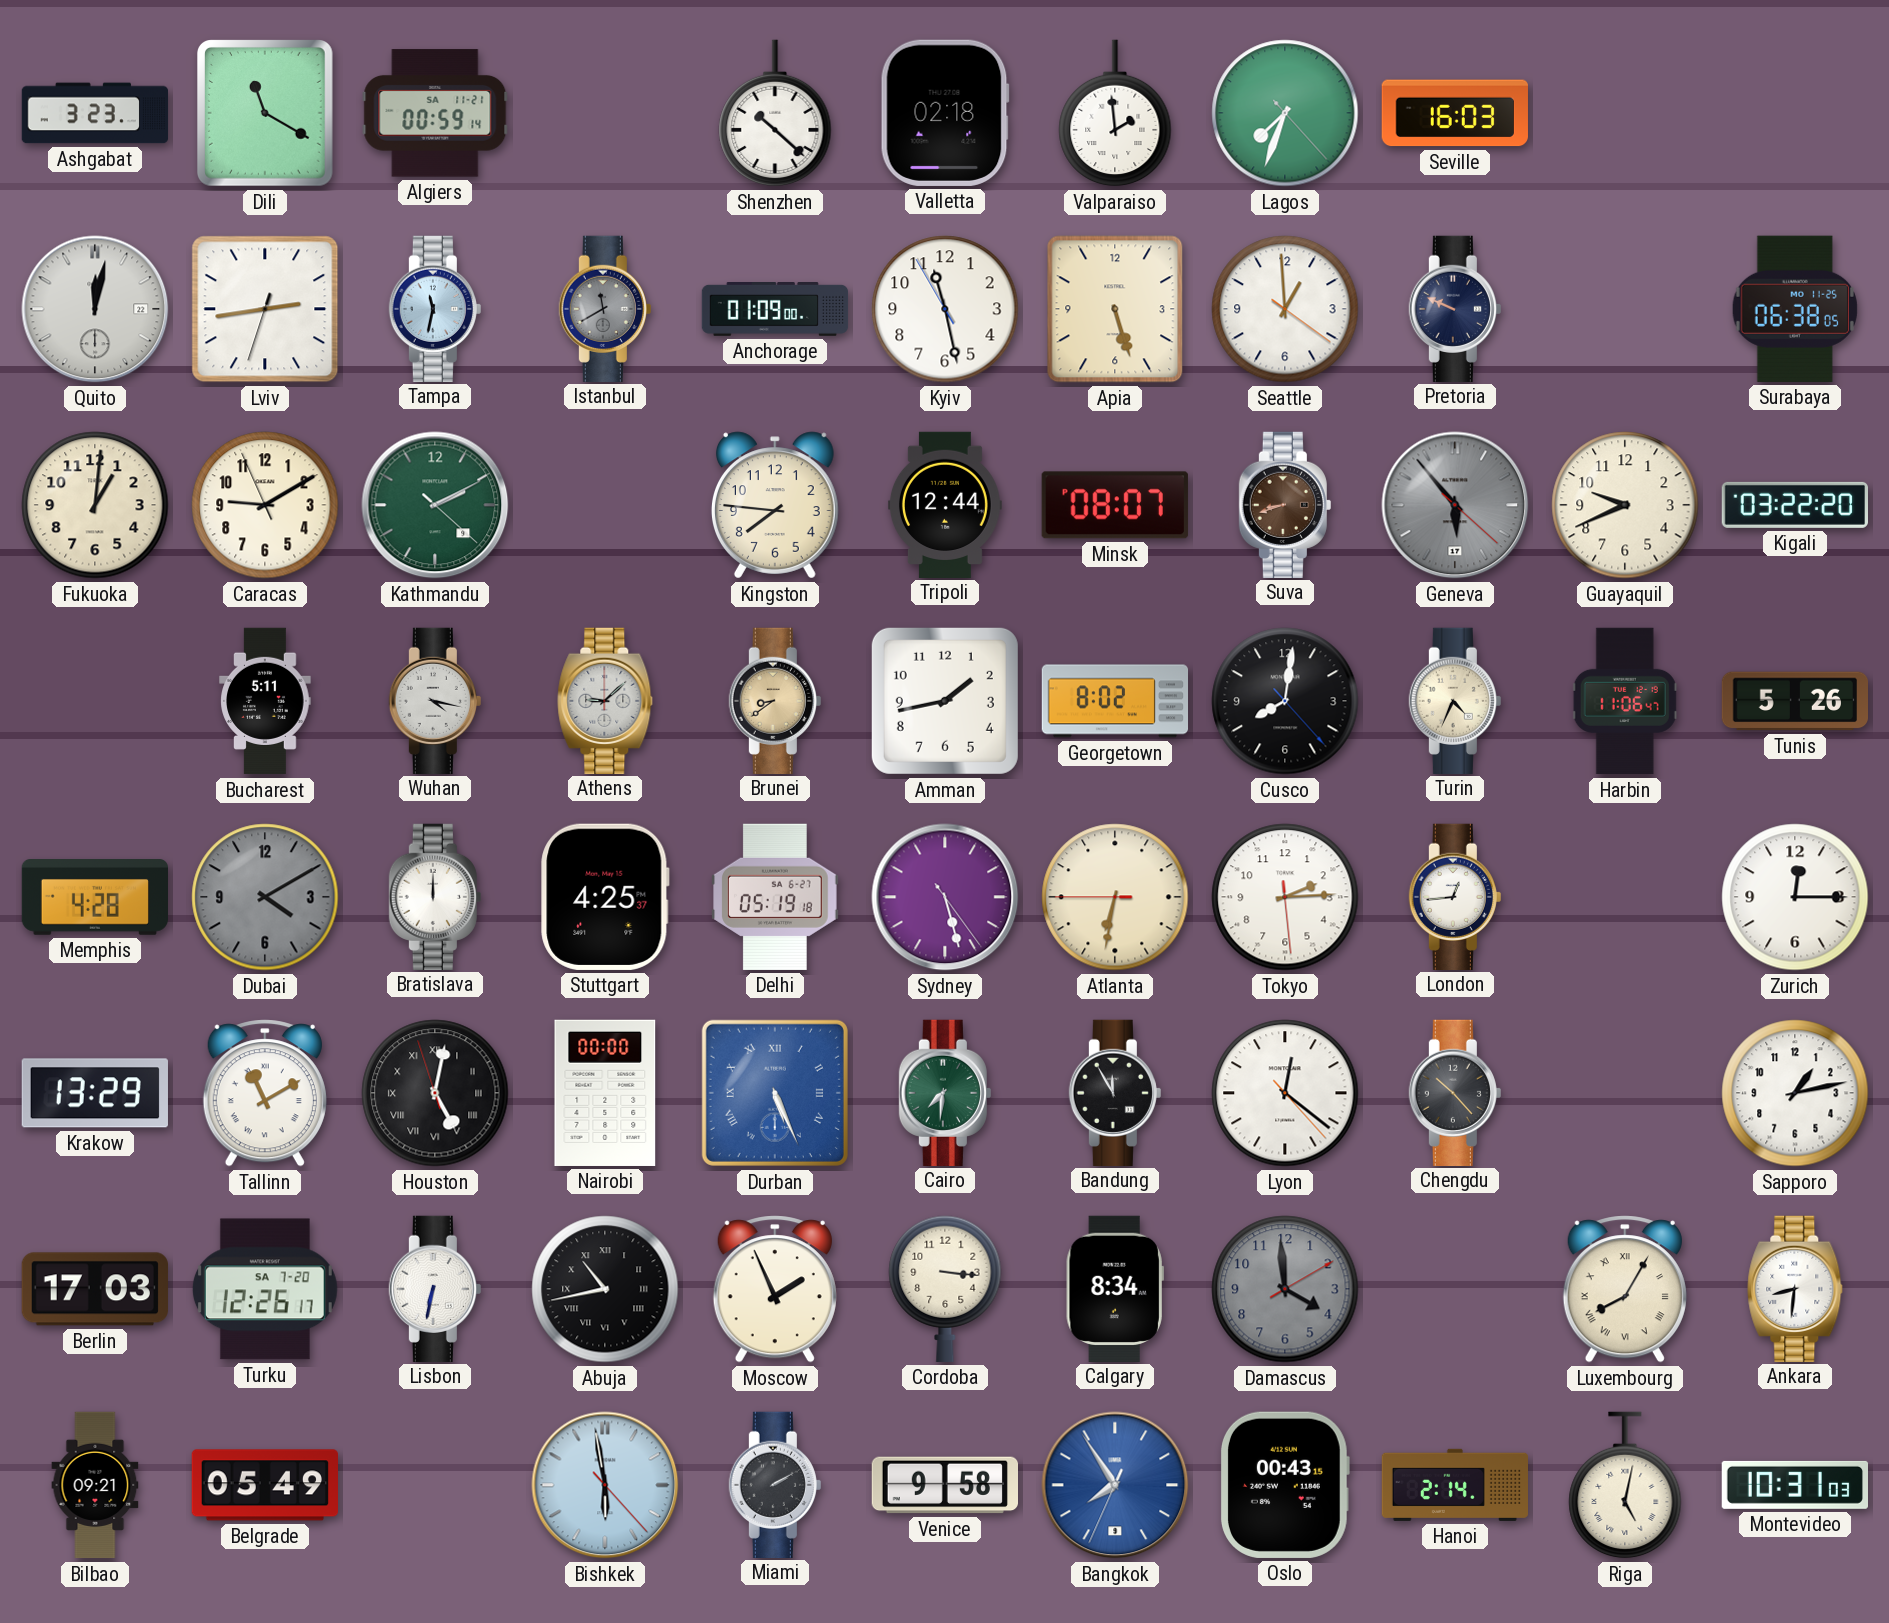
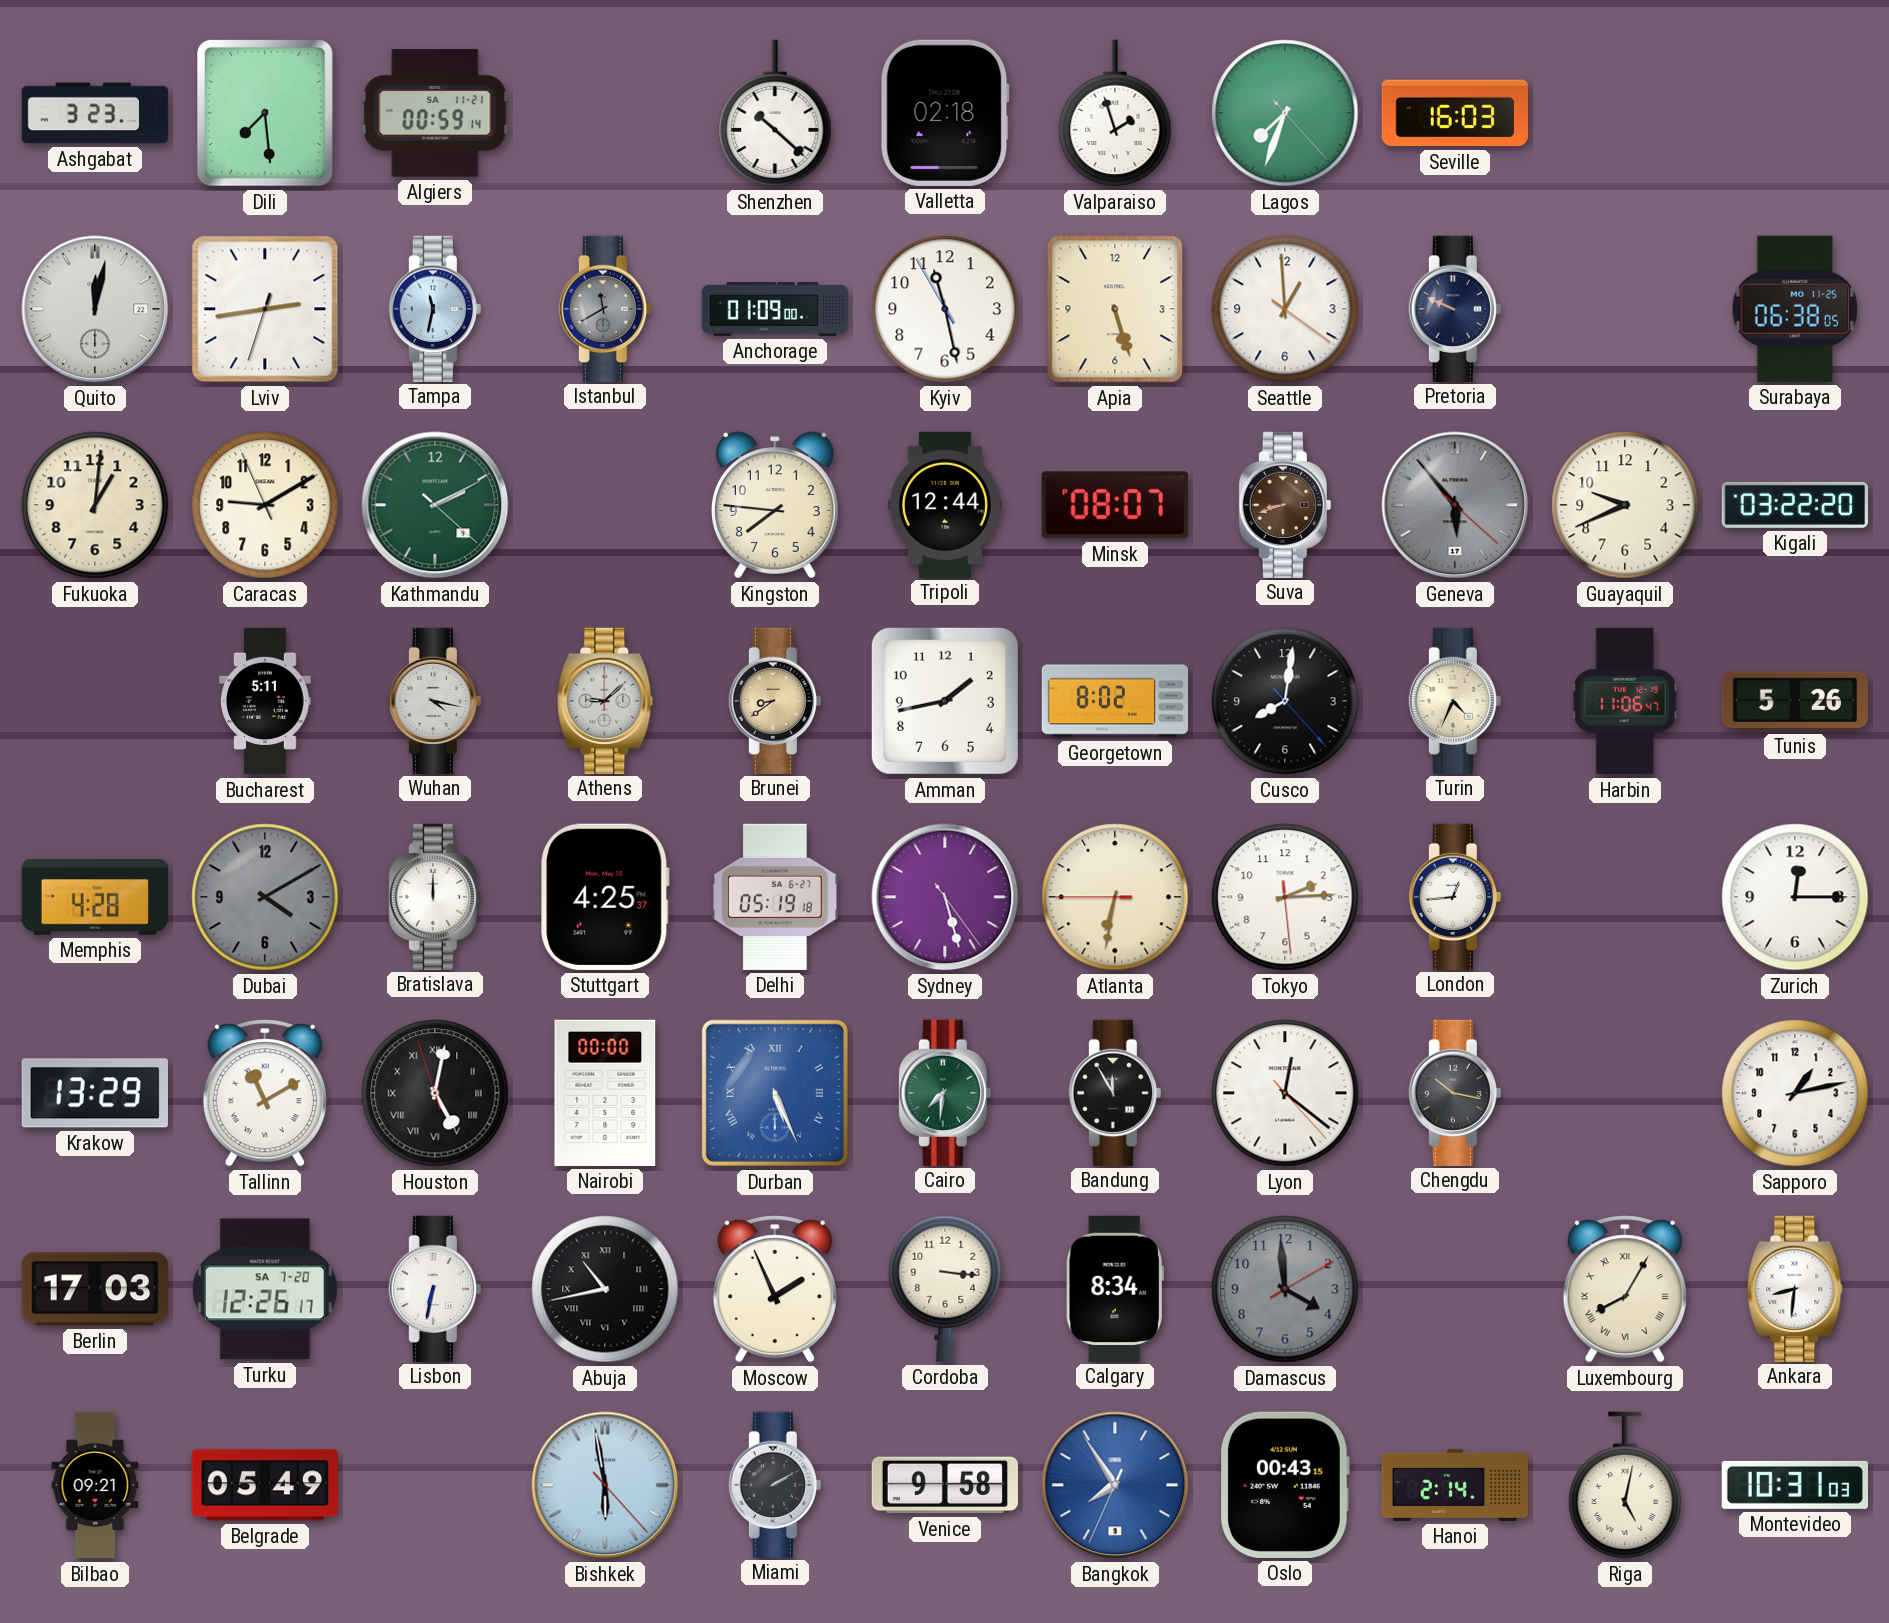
Dili: 11:20 -> 7:29
Valparaiso: 1:59 -> 1:57
Chengdu: 10:23 -> 10:17
